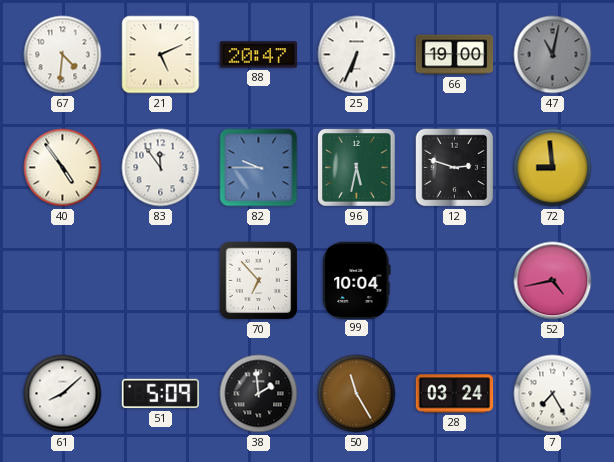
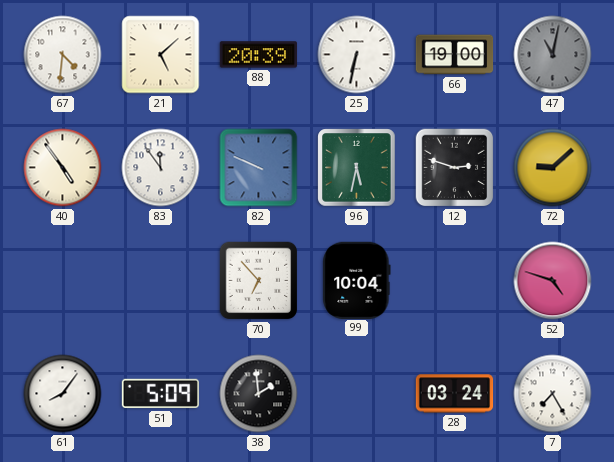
21: 5:11 -> 5:08
88: 20:47 -> 20:39
25: 6:34 -> 6:32
82: 9:45 -> 9:49
72: 8:59 -> 9:08
52: 4:43 -> 4:48
61: 8:08 -> 8:06
50: 11:25 -> none
